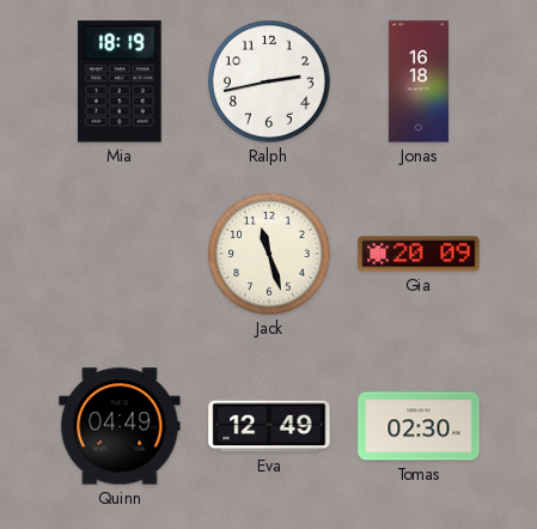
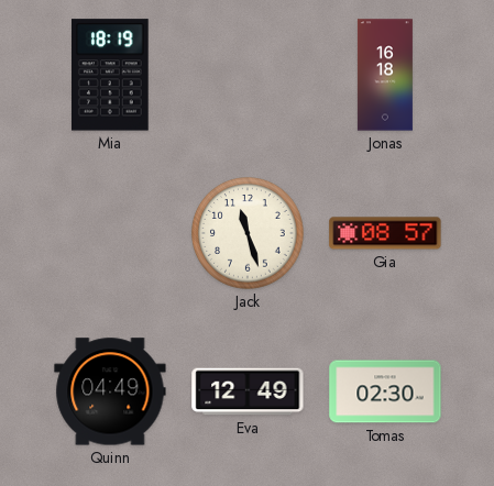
Ralph: 2:43 -> none
Gia: 20:09 -> 08:57
